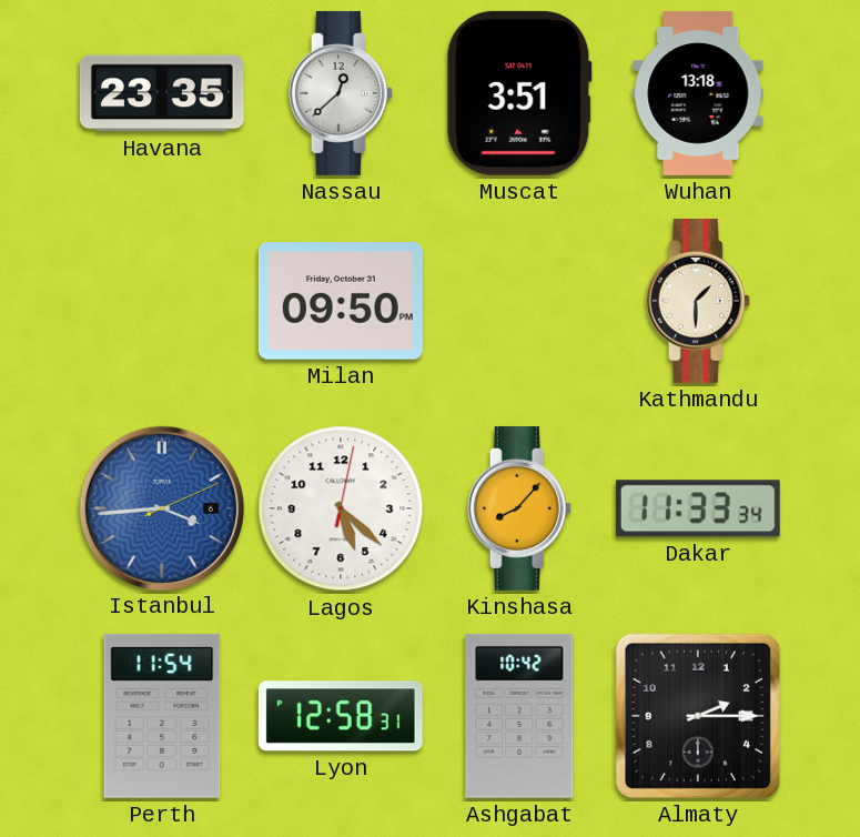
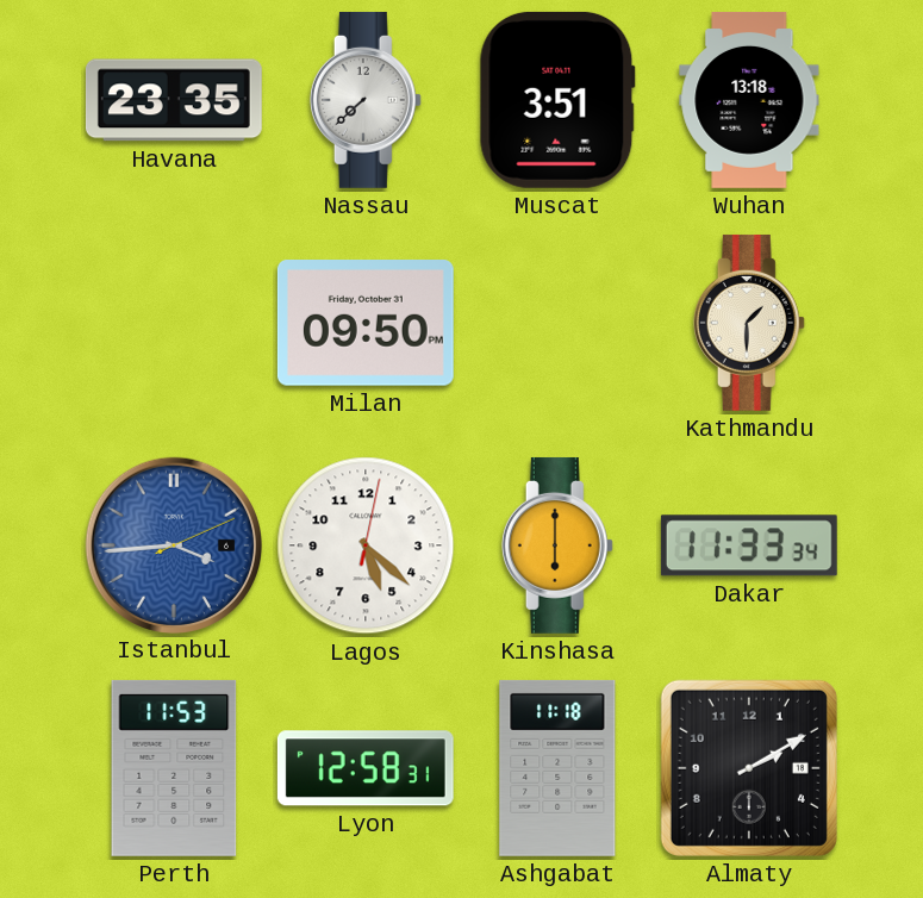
Nassau: 12:38 -> 7:38
Kinshasa: 8:07 -> 6:00
Perth: 11:54 -> 11:53
Ashgabat: 10:42 -> 11:18
Almaty: 2:15 -> 2:10
